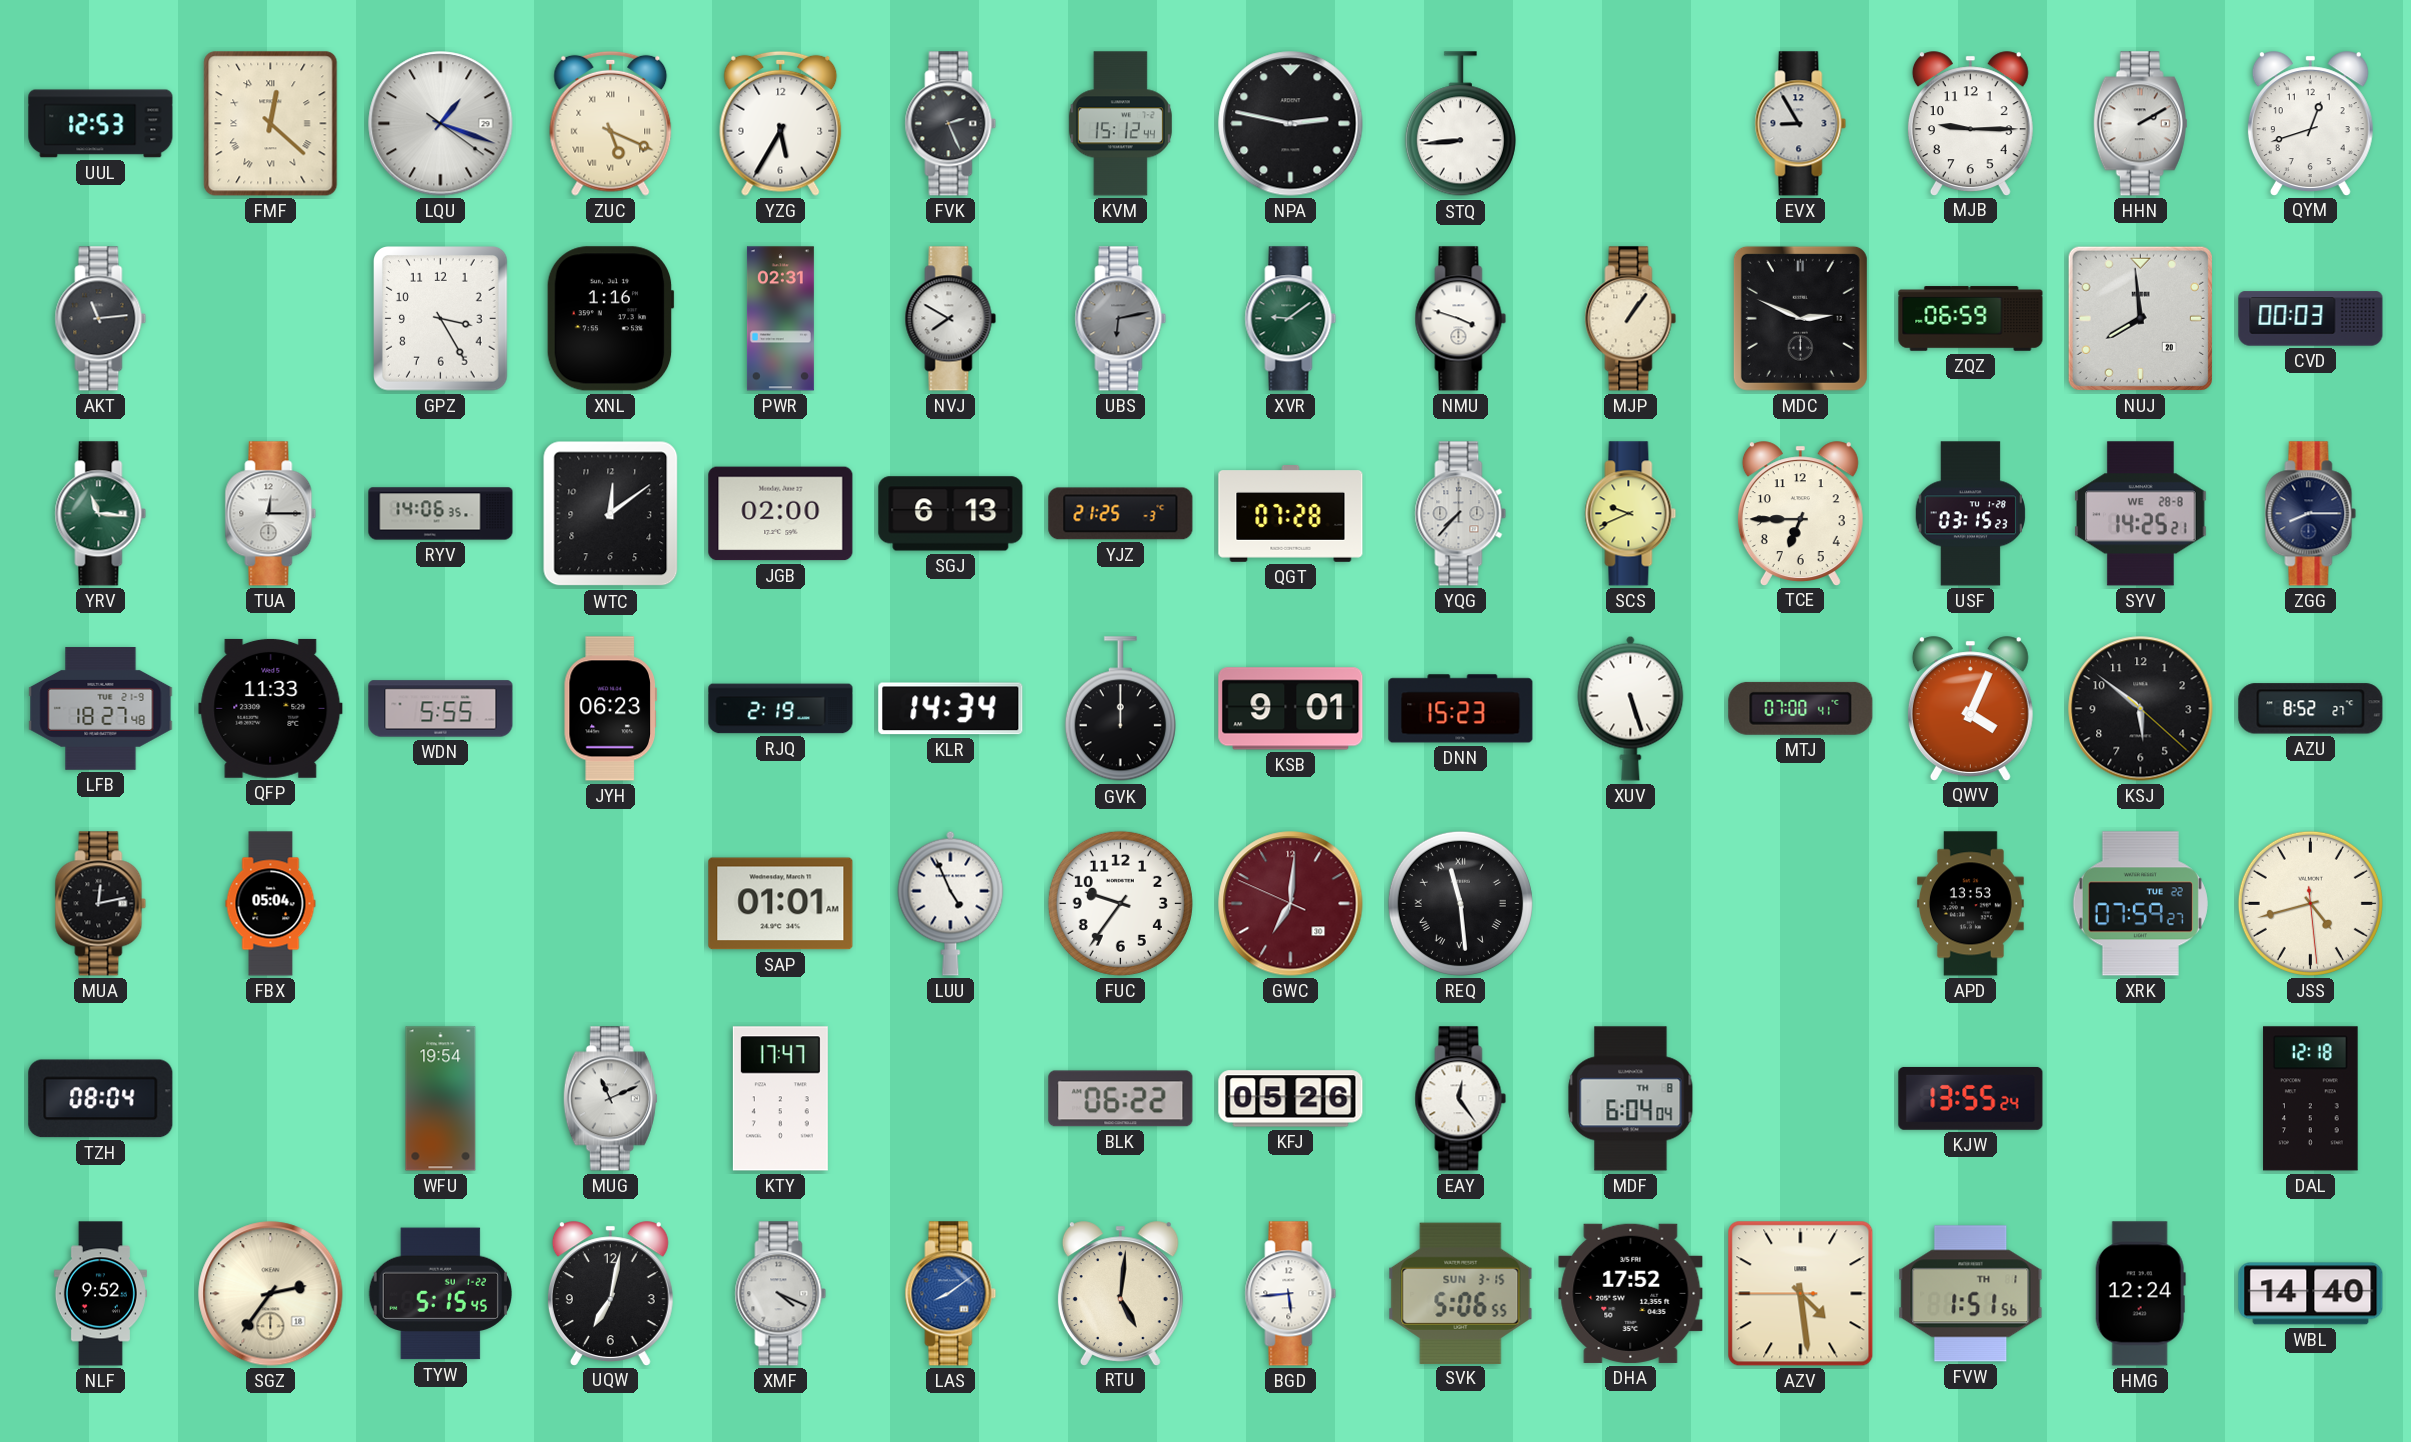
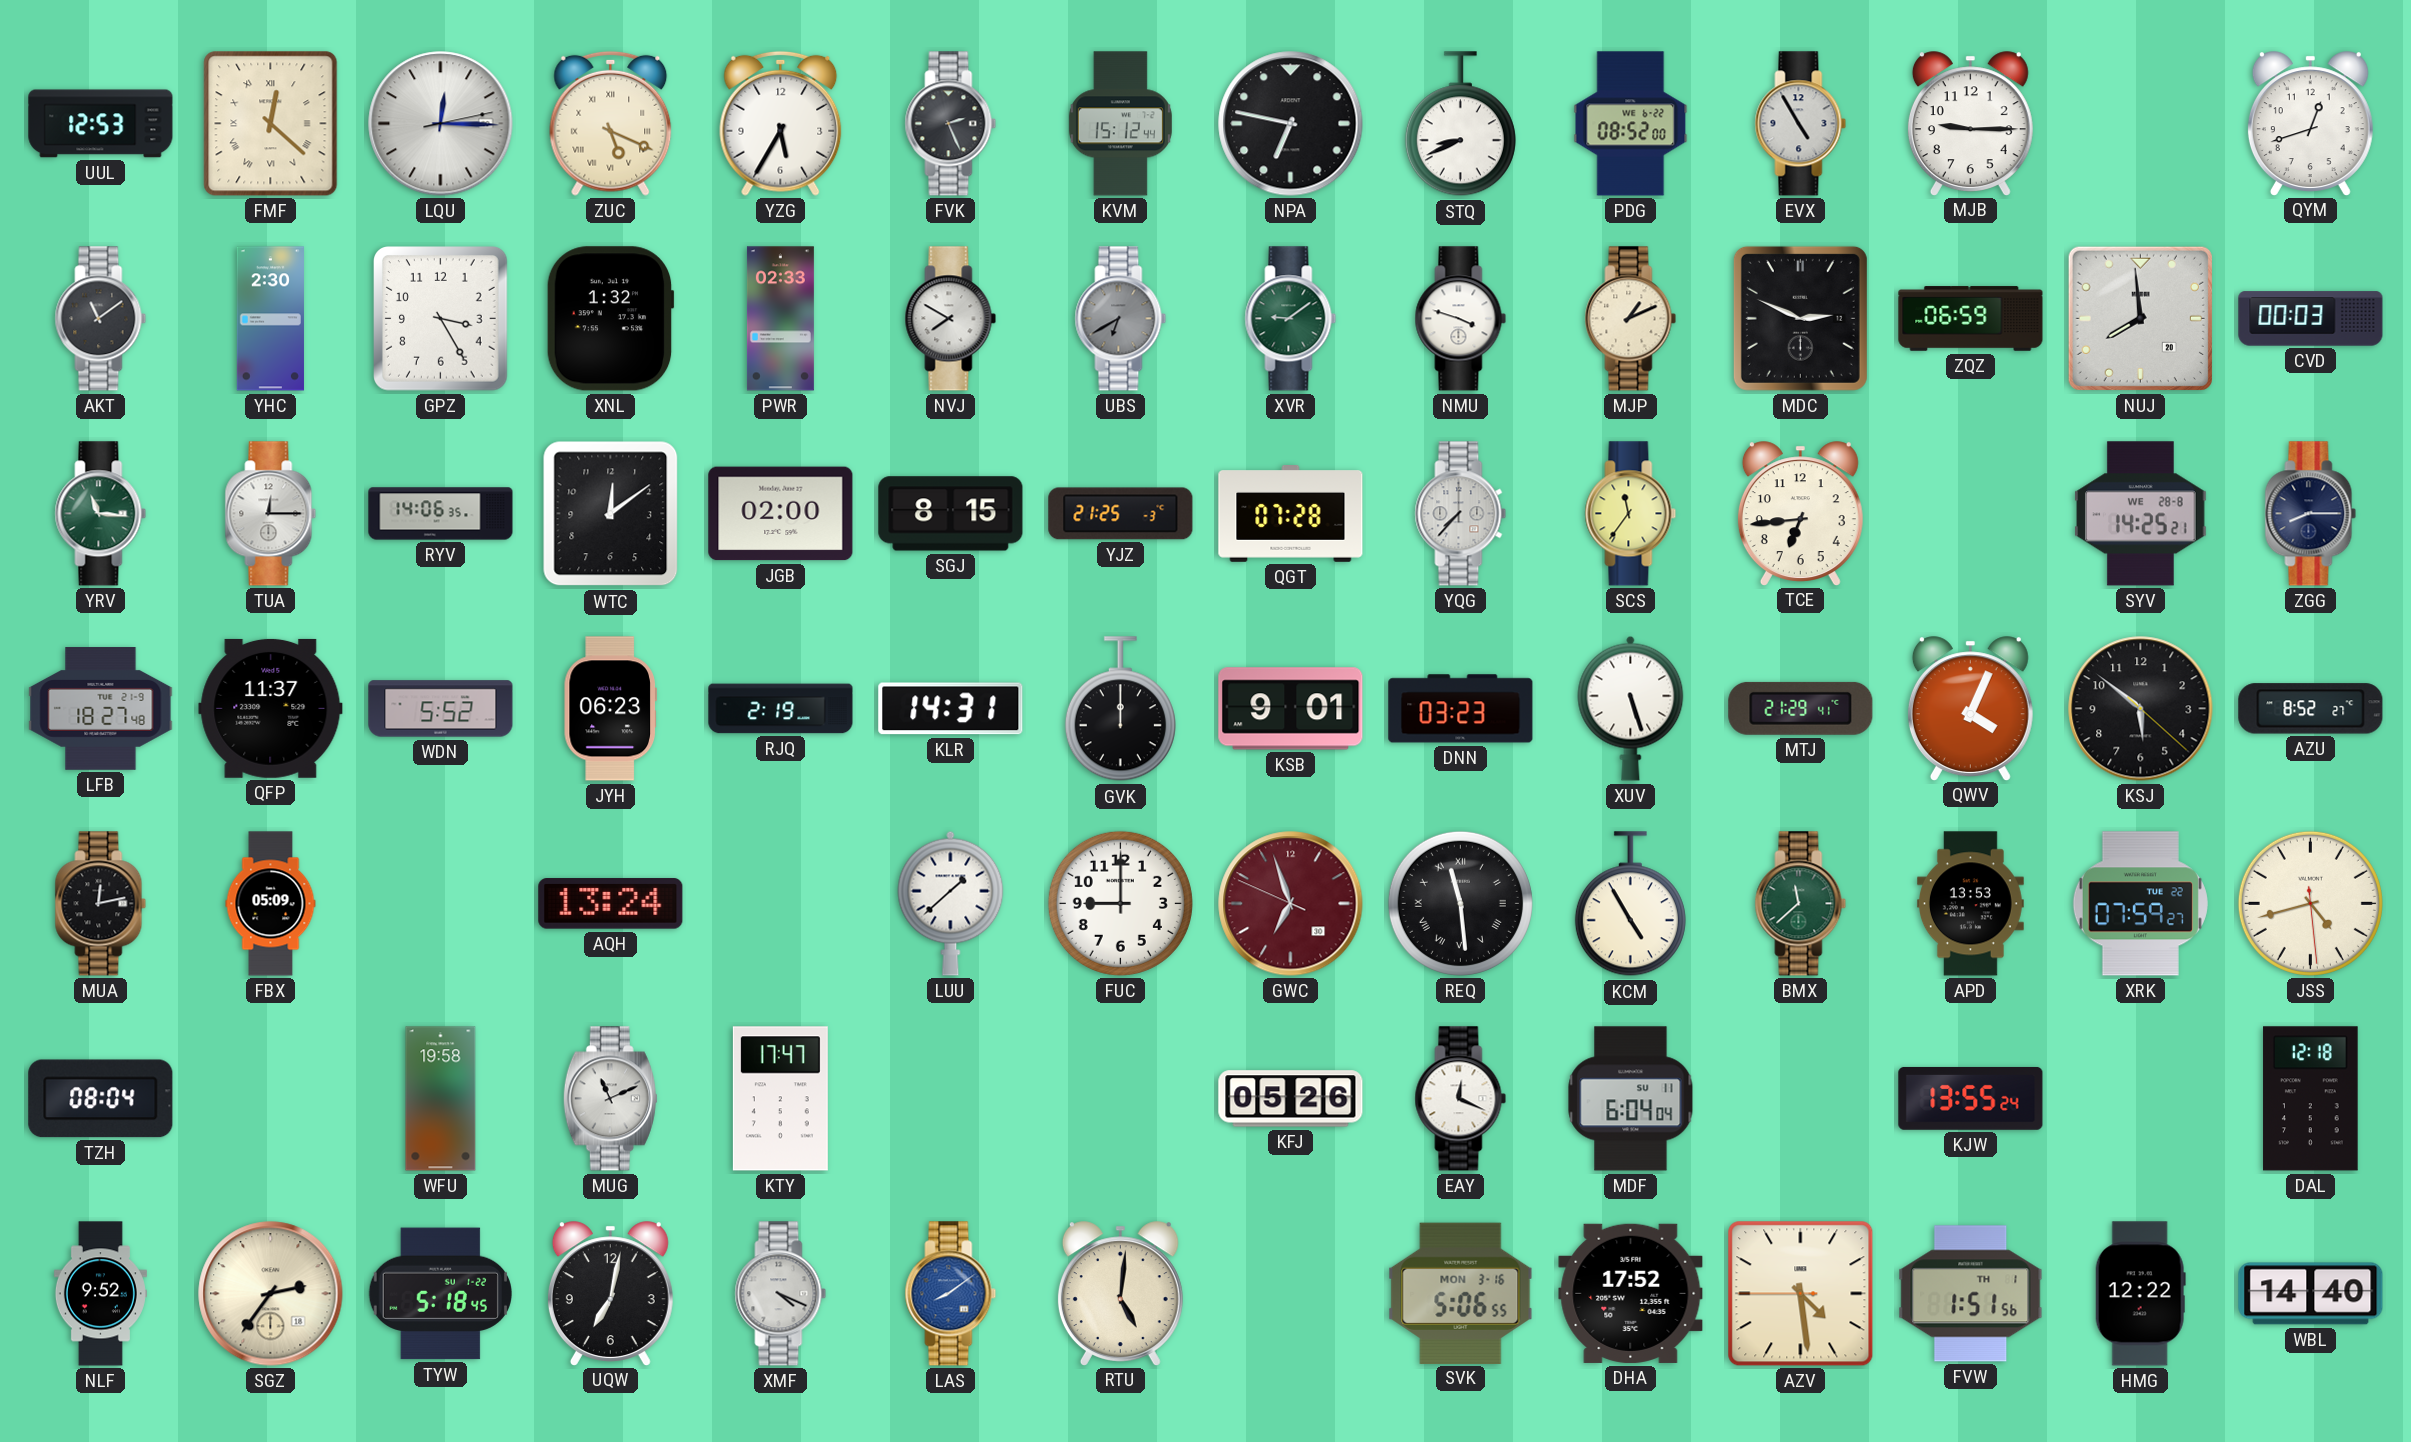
LQU: 1:18 -> 12:15
NPA: 2:47 -> 6:47
STQ: 8:44 -> 8:41
PDG: none -> 08:52
EVX: 8:55 -> 4:55
HHN: 2:10 -> none
AKT: 11:14 -> 11:09
YHC: none -> 2:30
XNL: 1:16 -> 1:32
PWR: 02:31 -> 02:33
UBS: 6:13 -> 6:40
MJP: 1:06 -> 1:11
SGJ: 6:13 -> 8:15
SCS: 9:41 -> 11:36
TCE: 6:45 -> 6:44
USF: 03:15 -> none
QFP: 11:33 -> 11:37
WDN: 5:55 -> 5:52
KLR: 14:34 -> 14:31
DNN: 15:23 -> 03:23
MTJ: 07:00 -> 21:29
FBX: 05:04 -> 05:09
AQH: none -> 13:24
SAP: 01:01 -> none
LUU: 4:56 -> 1:38
FUC: 9:36 -> 9:00
GWC: 7:00 -> 6:56
KCM: none -> 4:55
BMX: none -> 11:38
WFU: 19:54 -> 19:58
BLK: 06:22 -> none
EAY: 12:24 -> 12:19
MDF date: TH 8 -> SU 11
TYW: 5:15 -> 5:18
BGD: 5:44 -> none
SVK date: SUN 3-15 -> MON 3-16
HMG: 12:24 -> 12:22
